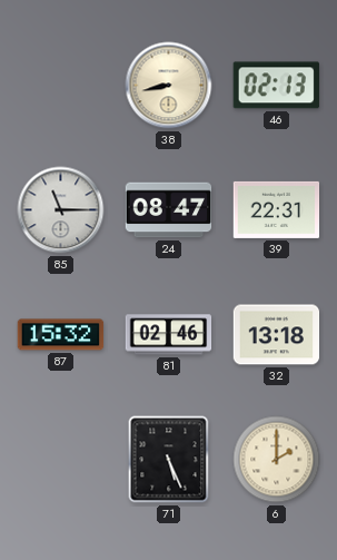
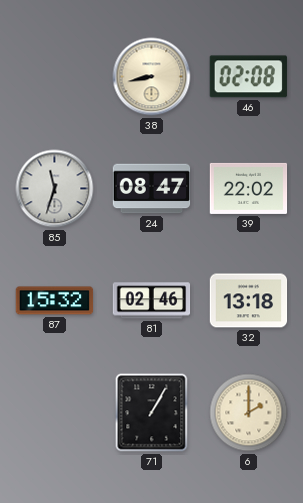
46: 02:13 -> 02:08
85: 11:15 -> 11:33
39: 22:31 -> 22:02
71: 5:26 -> 1:05
